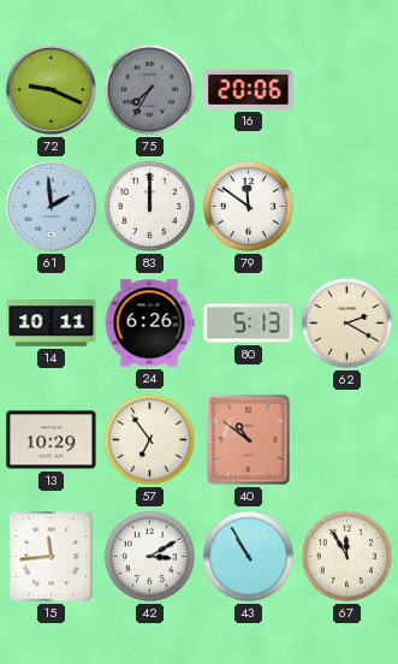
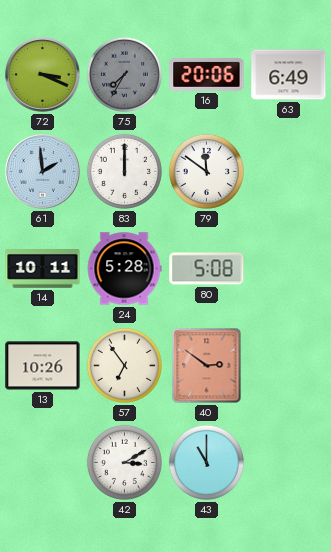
72: 9:19 -> 3:19
63: none -> 6:49
24: 6:26 -> 5:28
80: 5:13 -> 5:08
62: 2:20 -> none
13: 10:29 -> 10:26
40: 10:51 -> 2:51
15: 11:44 -> none
43: 10:55 -> 11:00
67: 11:55 -> none
